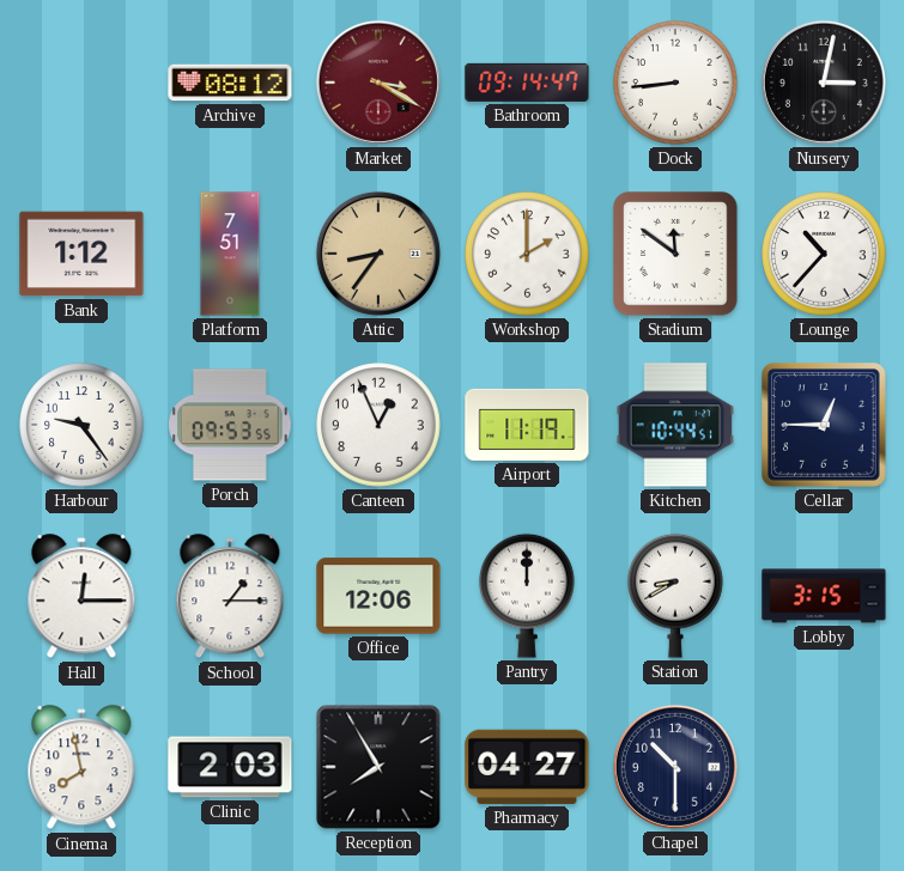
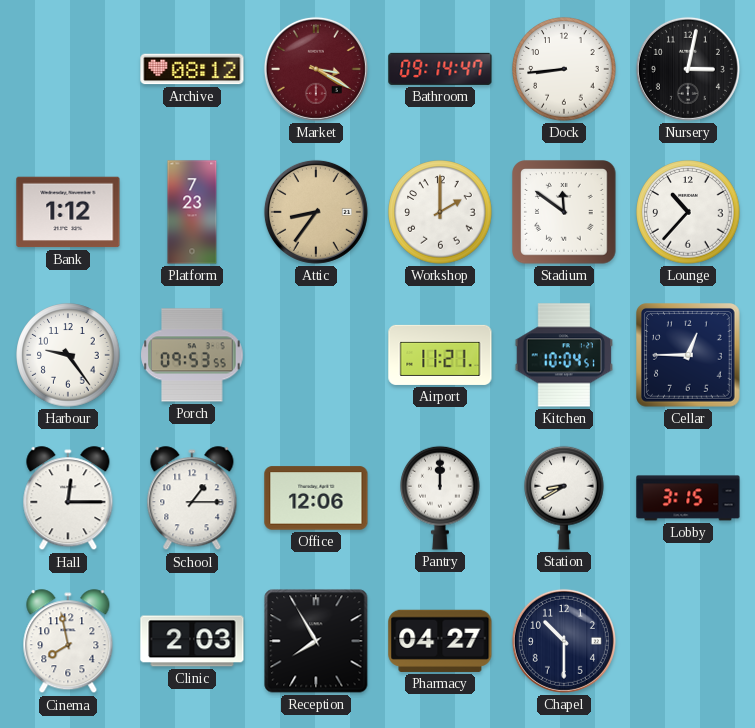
Platform: 7:51 -> 7:23
Canteen: 12:56 -> none
Airport: 11:19 -> 11:21
Kitchen: 10:44 -> 10:04
